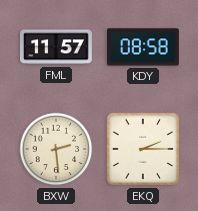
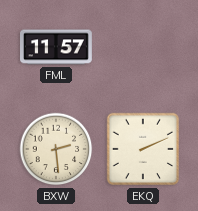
KDY: 08:58 -> none
EKQ: 2:15 -> 2:11
